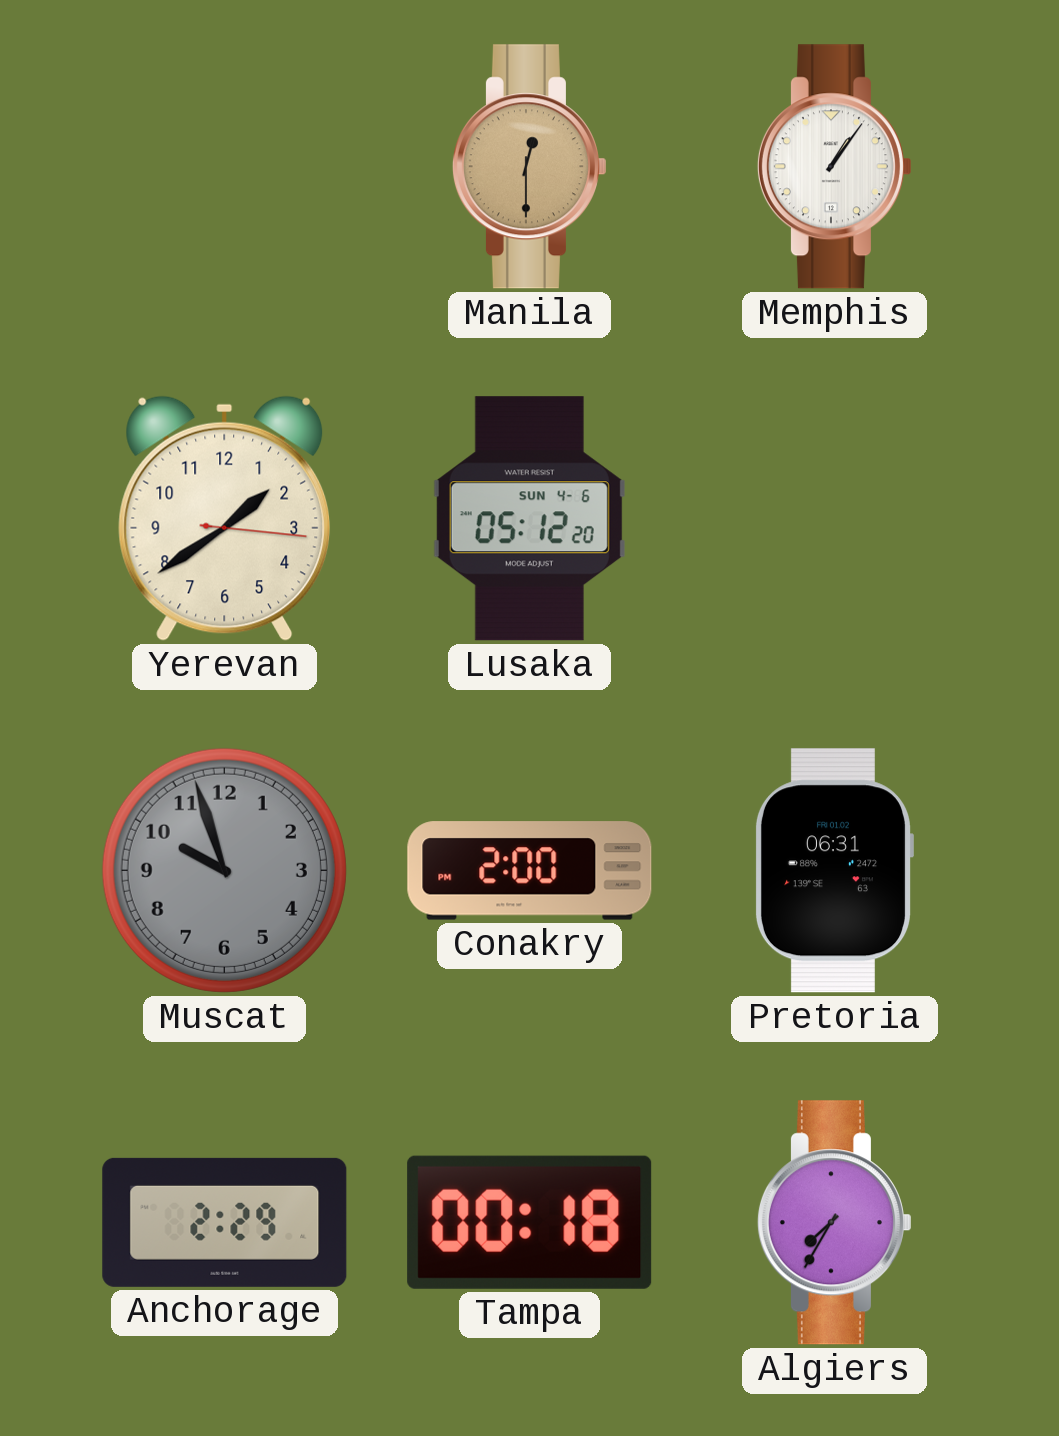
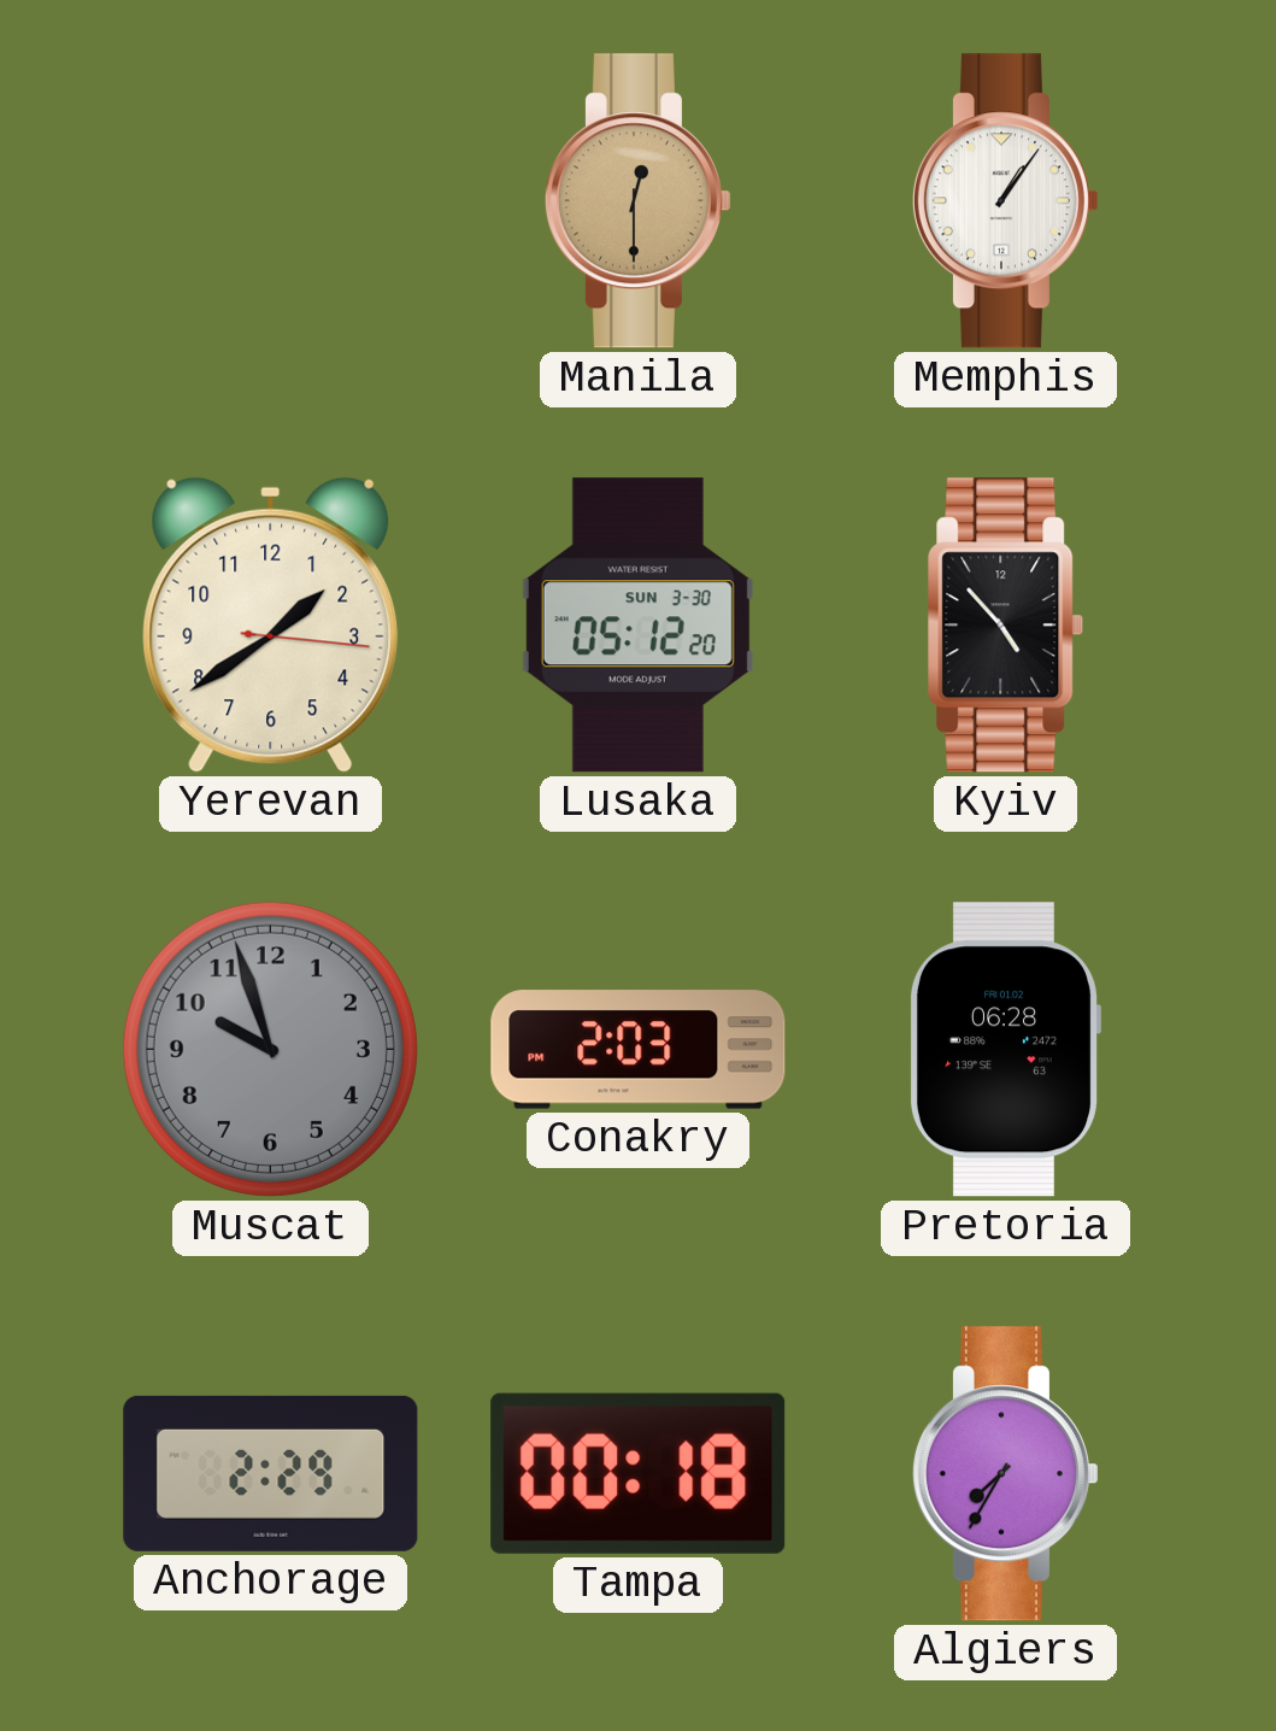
Lusaka date: SUN 4-6 -> SUN 3-30
Kyiv: none -> 4:53
Conakry: 2:00 -> 2:03
Pretoria: 06:31 -> 06:28
